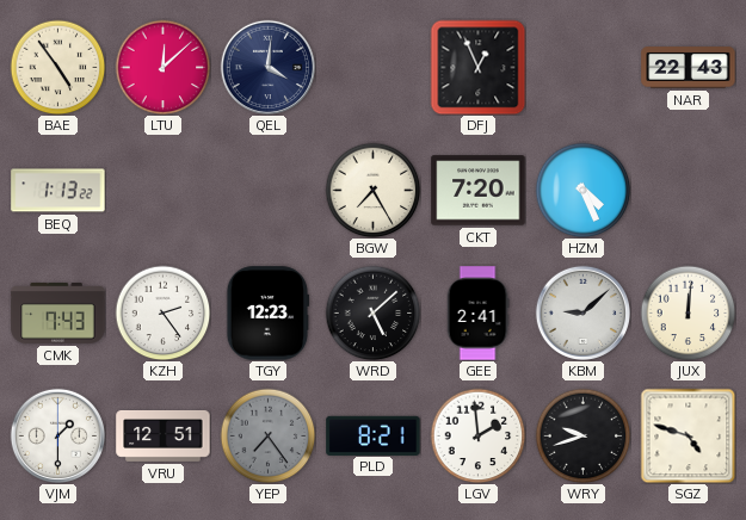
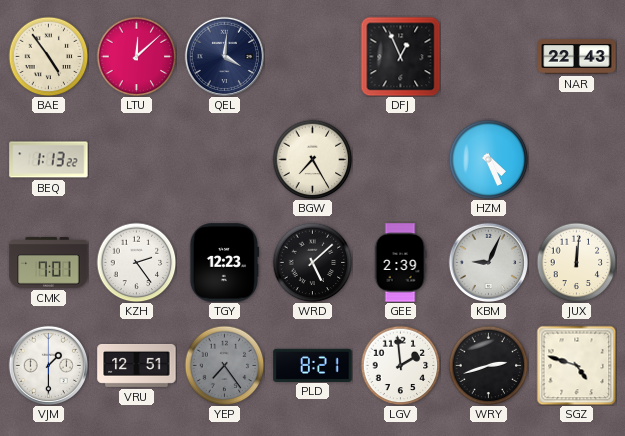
CKT: 7:20 -> none
CMK: 7:43 -> 7:01
GEE: 2:41 -> 2:39
KBM: 9:08 -> 9:04
WRY: 9:42 -> 2:42
